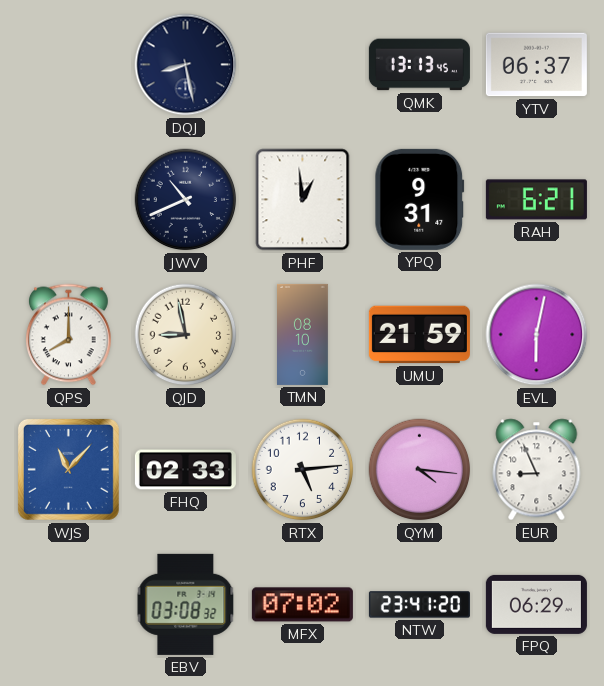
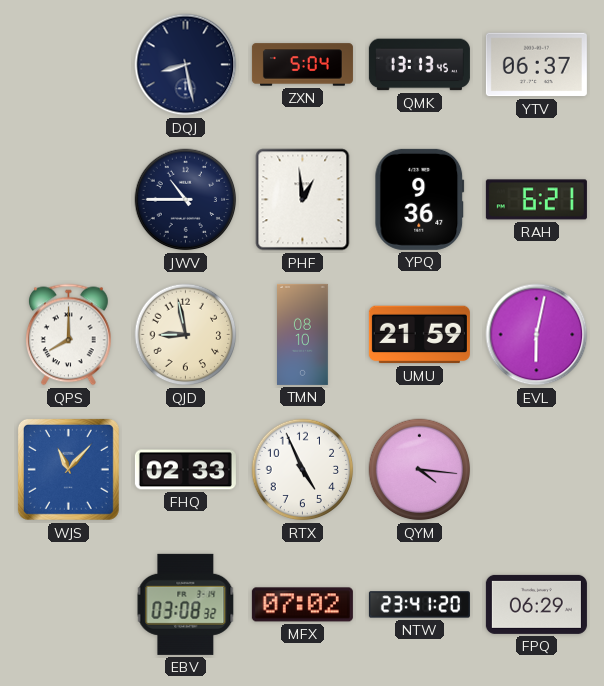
ZXN: none -> 5:04
JWV: 10:41 -> 10:45
YPQ: 9:31 -> 9:36
RTX: 5:14 -> 4:56
EUR: 8:56 -> none
